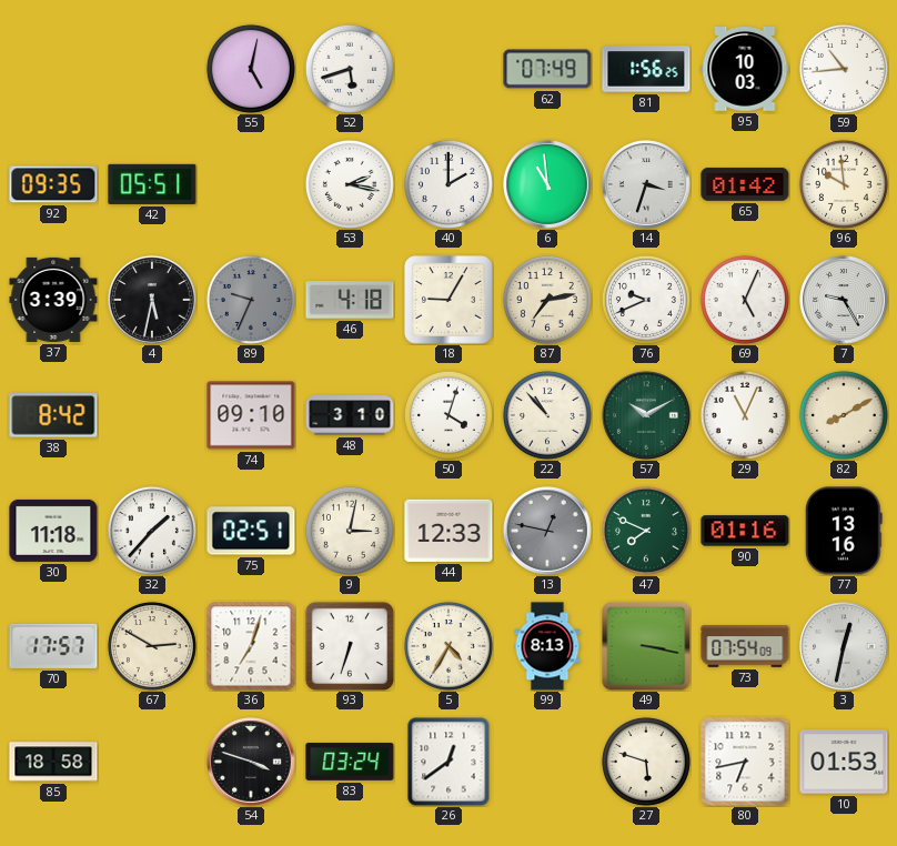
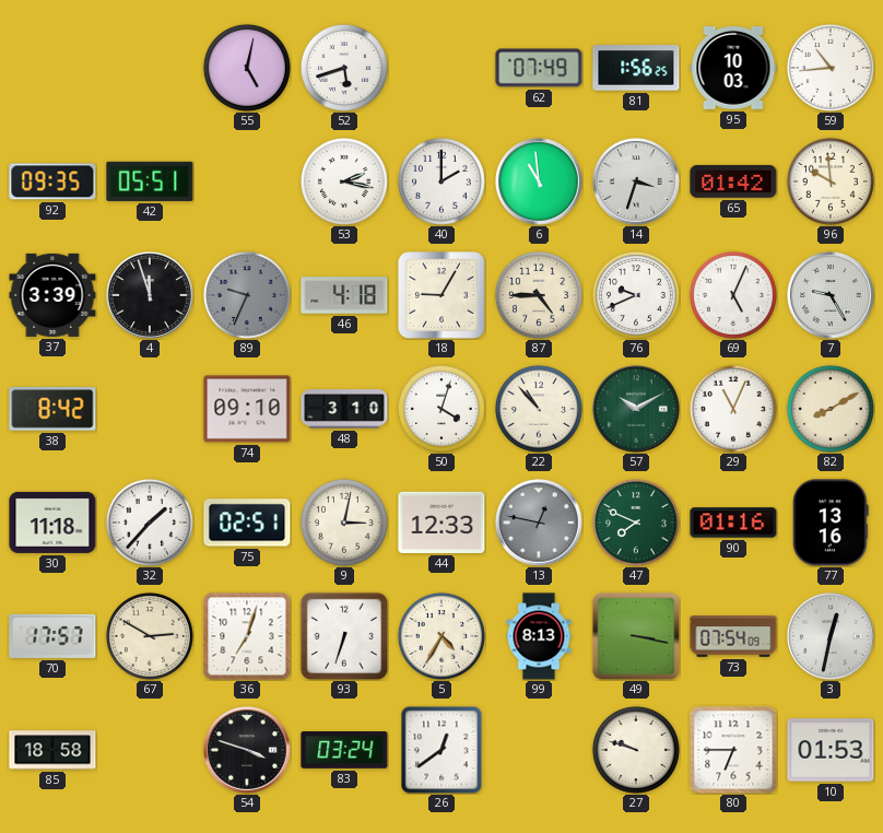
4: 5:32 -> 11:57
87: 7:13 -> 4:45
27: 5:48 -> 9:48
80: 6:43 -> 6:45
